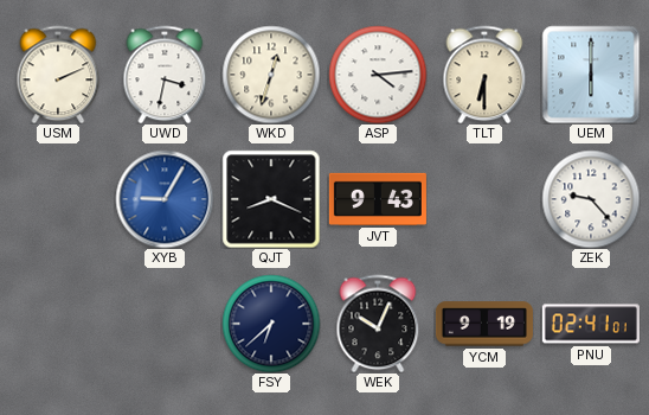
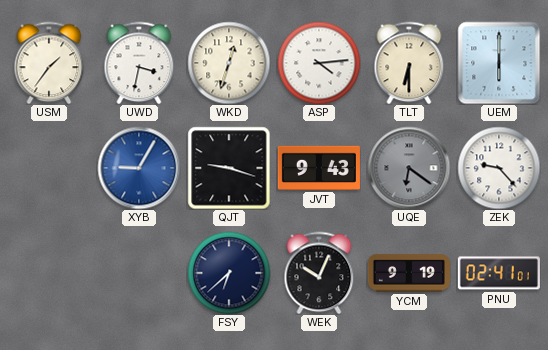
USM: 2:11 -> 1:36
QJT: 8:19 -> 9:18
UQE: none -> 6:21
